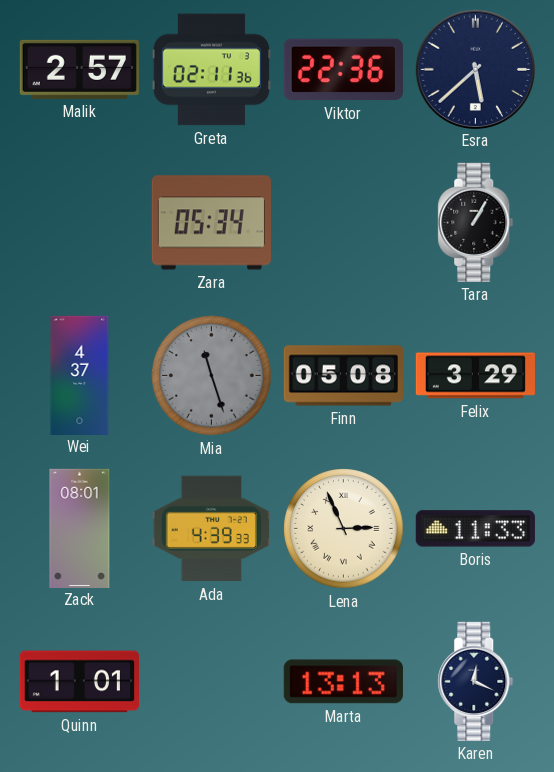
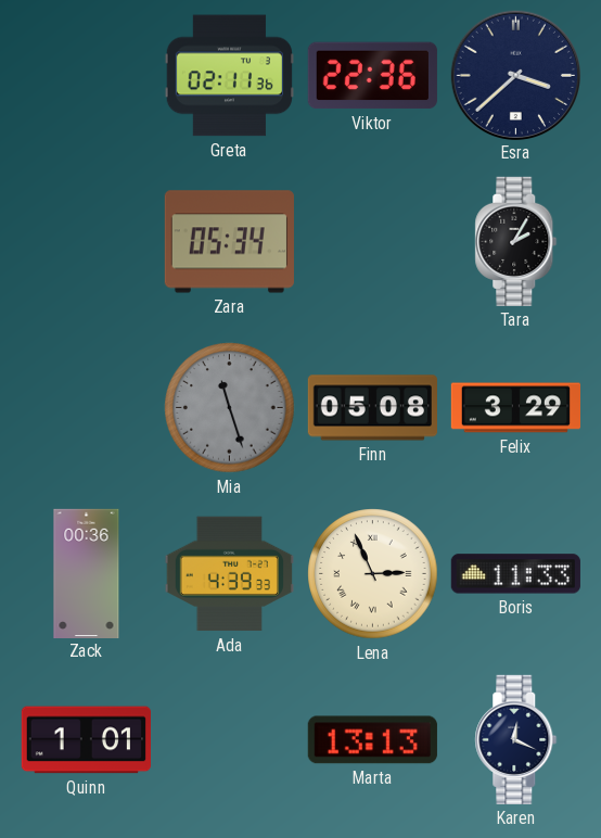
Malik: 2:57 -> none
Esra: 5:38 -> 3:38
Tara: 1:05 -> 2:05
Wei: 4:37 -> none
Zack: 08:01 -> 00:36
